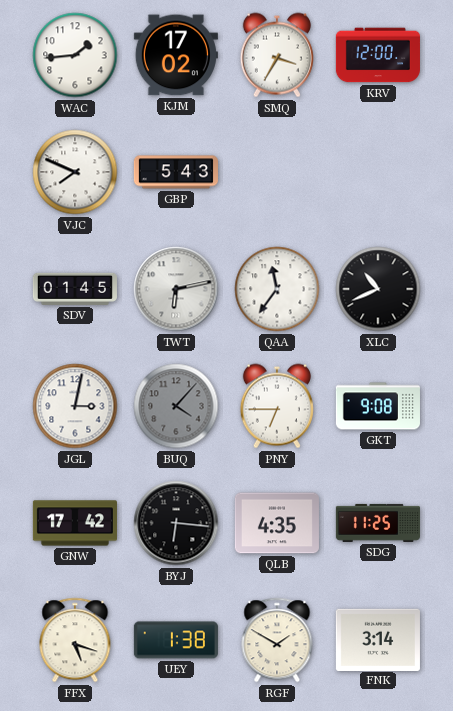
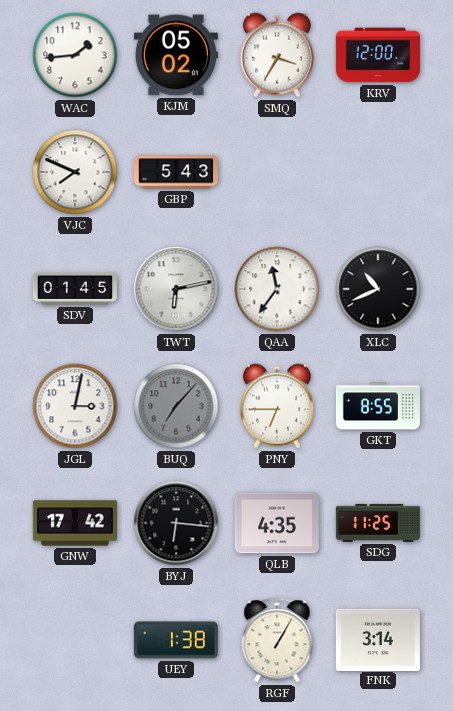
KJM: 17:02 -> 05:02
BUQ: 4:07 -> 7:07
GKT: 9:08 -> 8:55
FFX: 5:18 -> none
RGF: 1:50 -> 1:05
